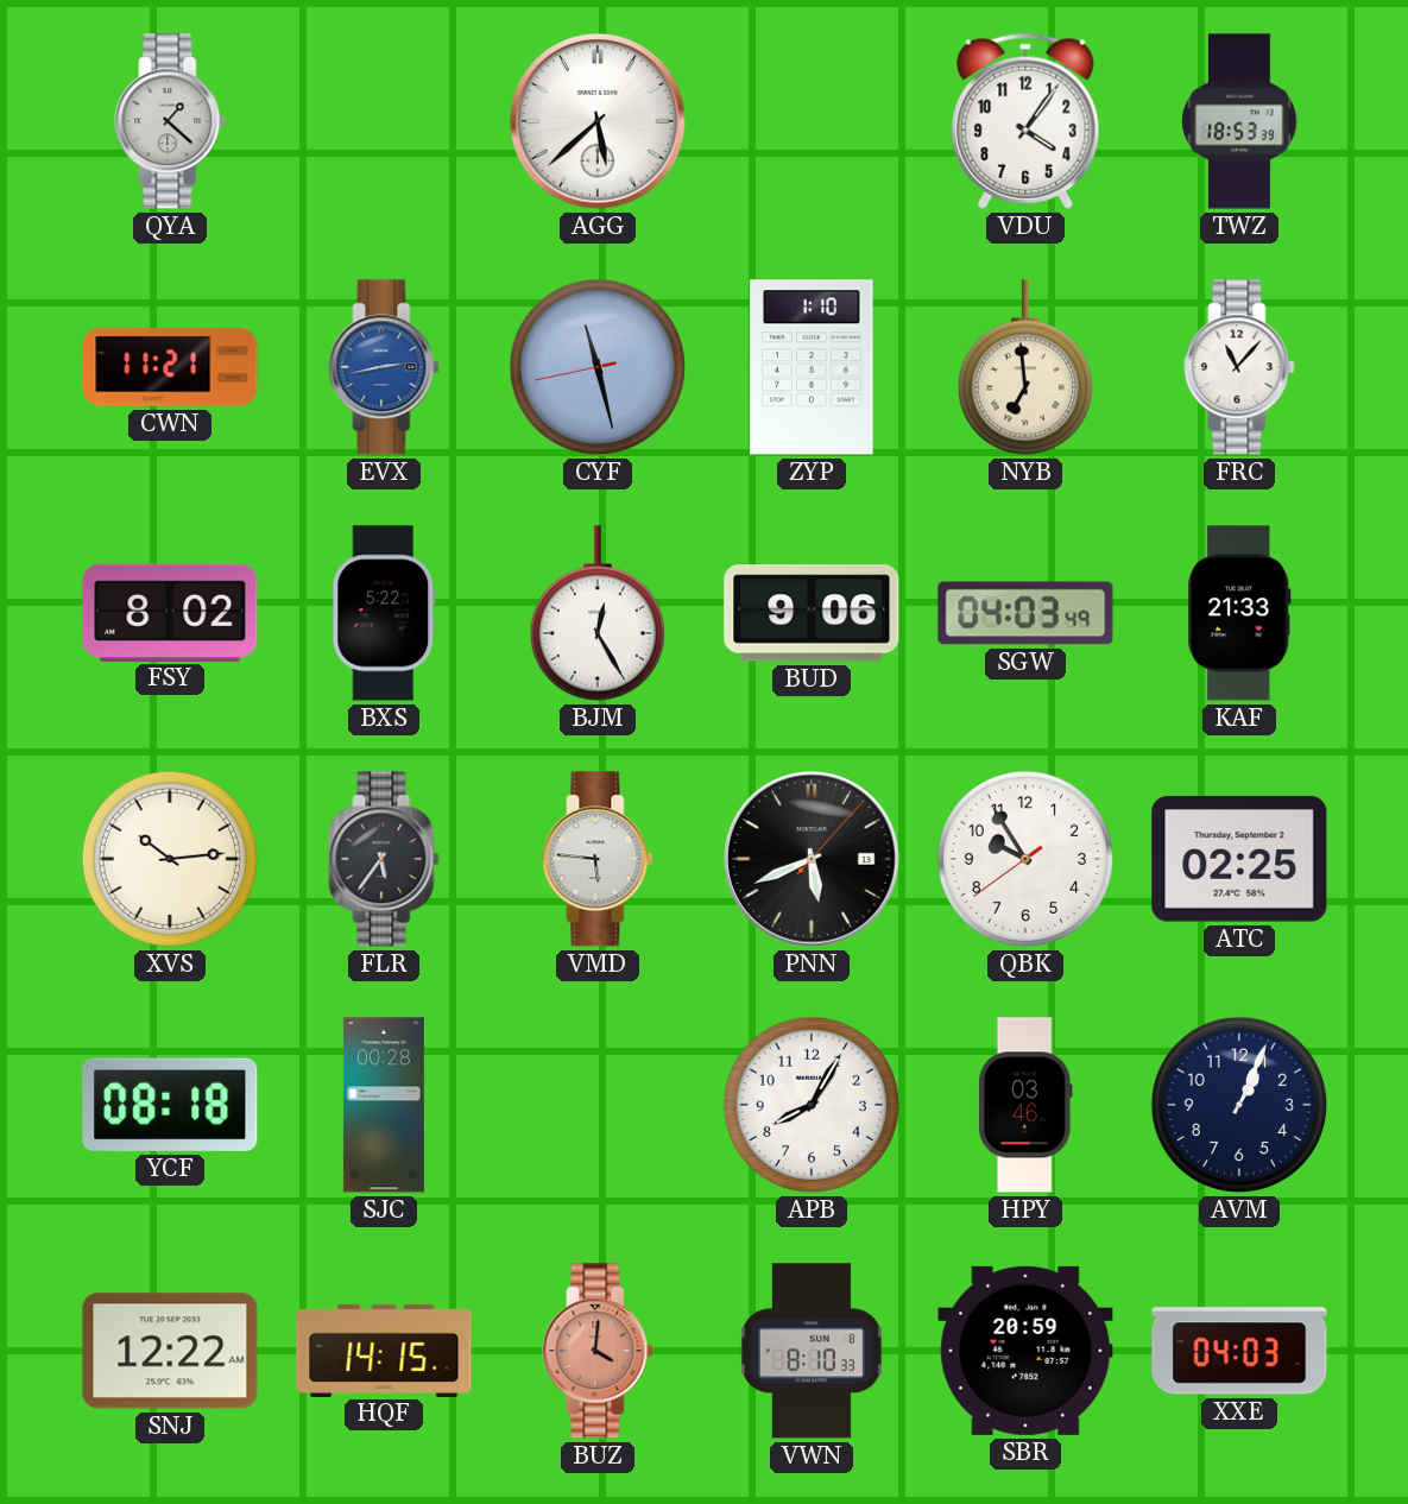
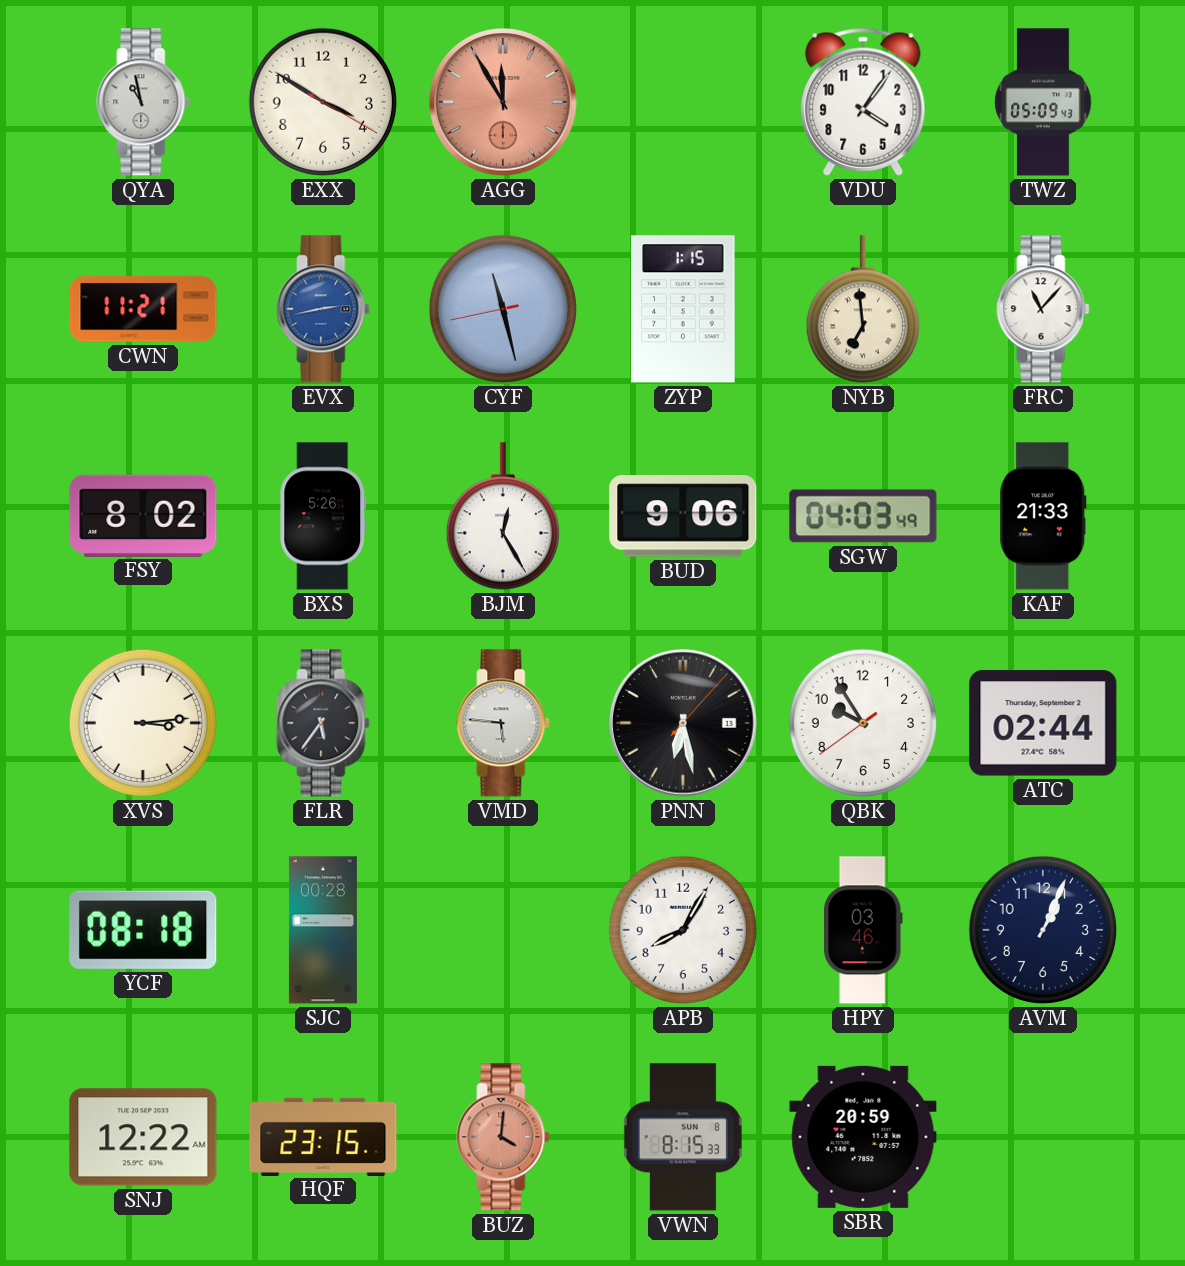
QYA: 1:22 -> 10:58
EXX: none -> 3:50
AGG: 5:38 -> 11:55
AGG dial: white -> salmon
TWZ: 18:53 -> 05:09
ZYP: 1:10 -> 1:15
BXS: 5:22 -> 5:26
XVS: 10:14 -> 3:14
PNN: 5:41 -> 6:28
ATC: 02:25 -> 02:44
HQF: 14:15 -> 23:15
VWN: 8:10 -> 8:15
XXE: 04:03 -> none
